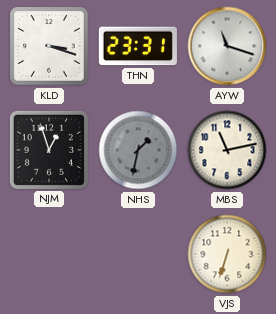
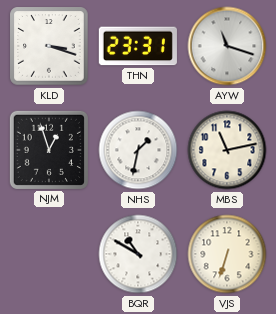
NHS dial: grey -> white
BQR: none -> 10:50
